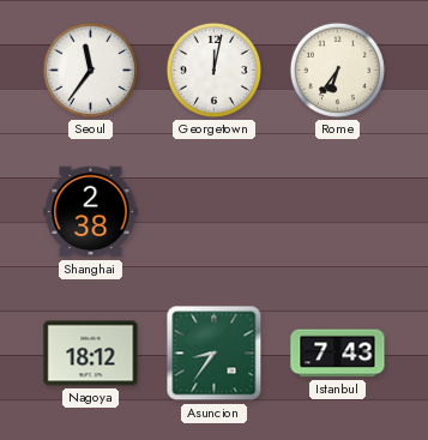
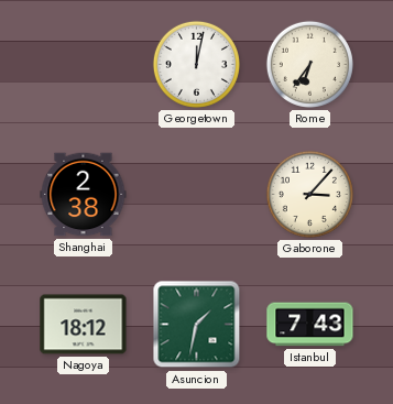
Seoul: 11:36 -> none
Gaborone: none -> 3:07
Asuncion: 8:36 -> 1:32
